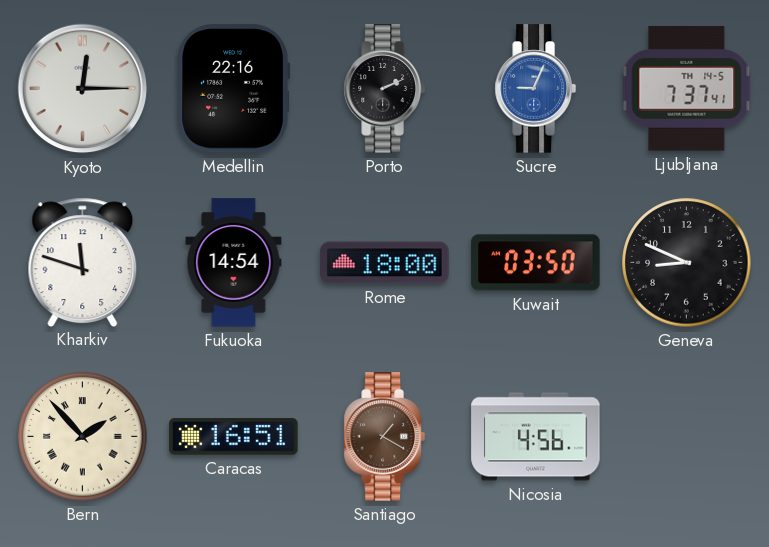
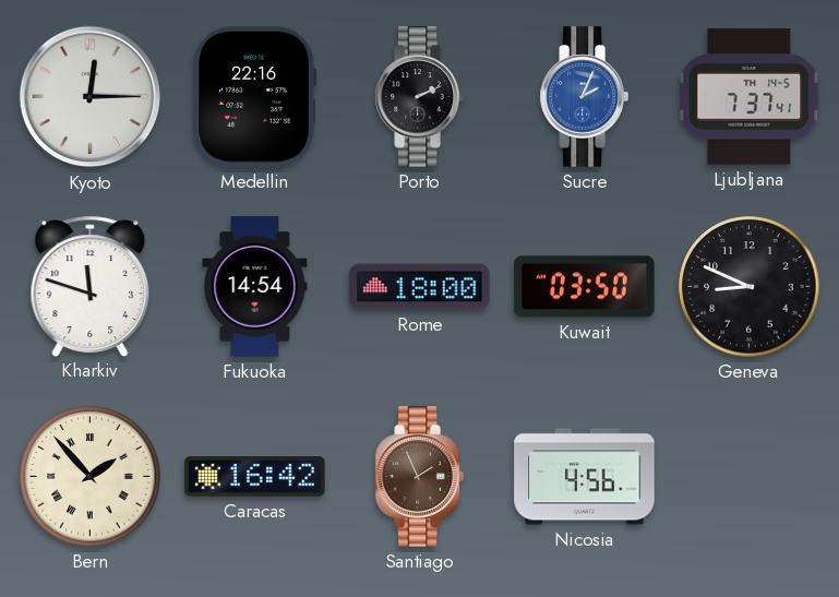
Sucre: 9:04 -> 2:04
Caracas: 16:51 -> 16:42
Santiago: 1:20 -> 1:56
